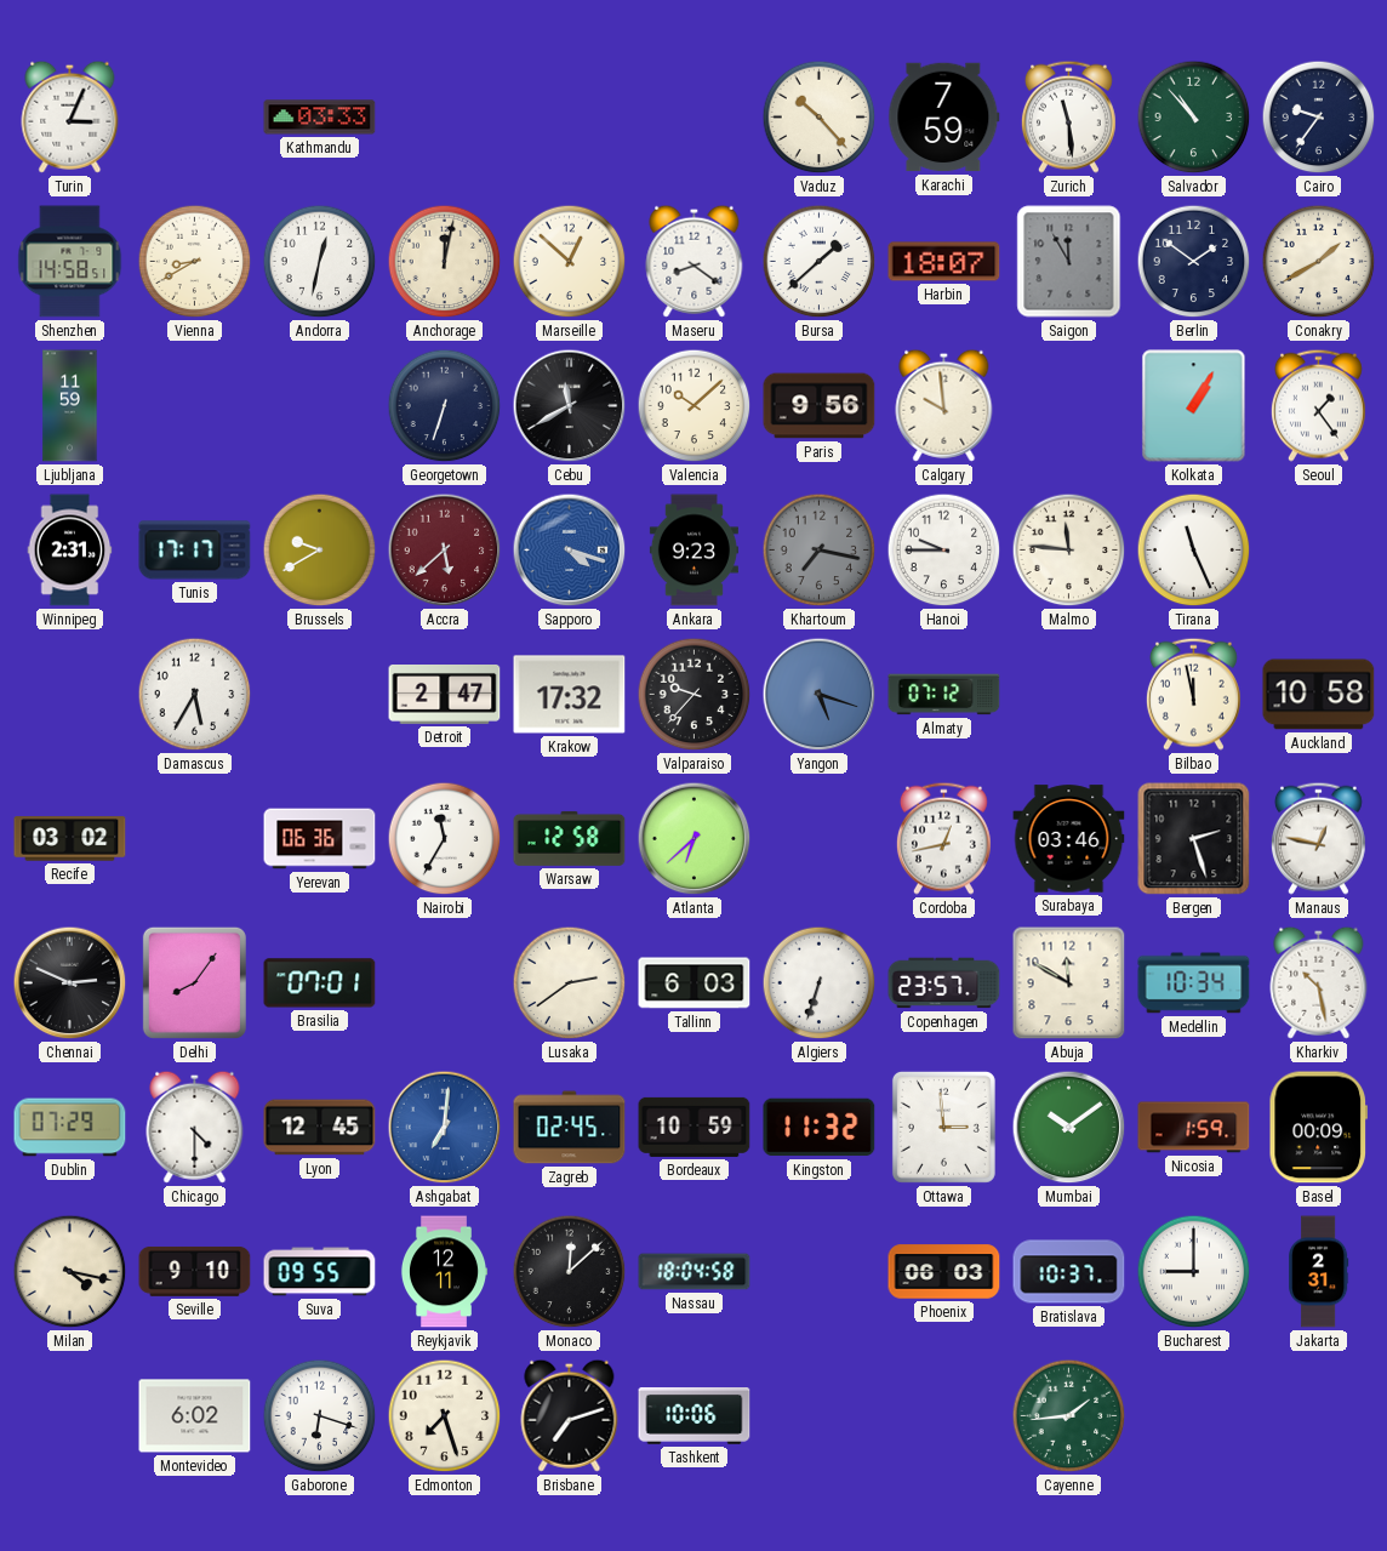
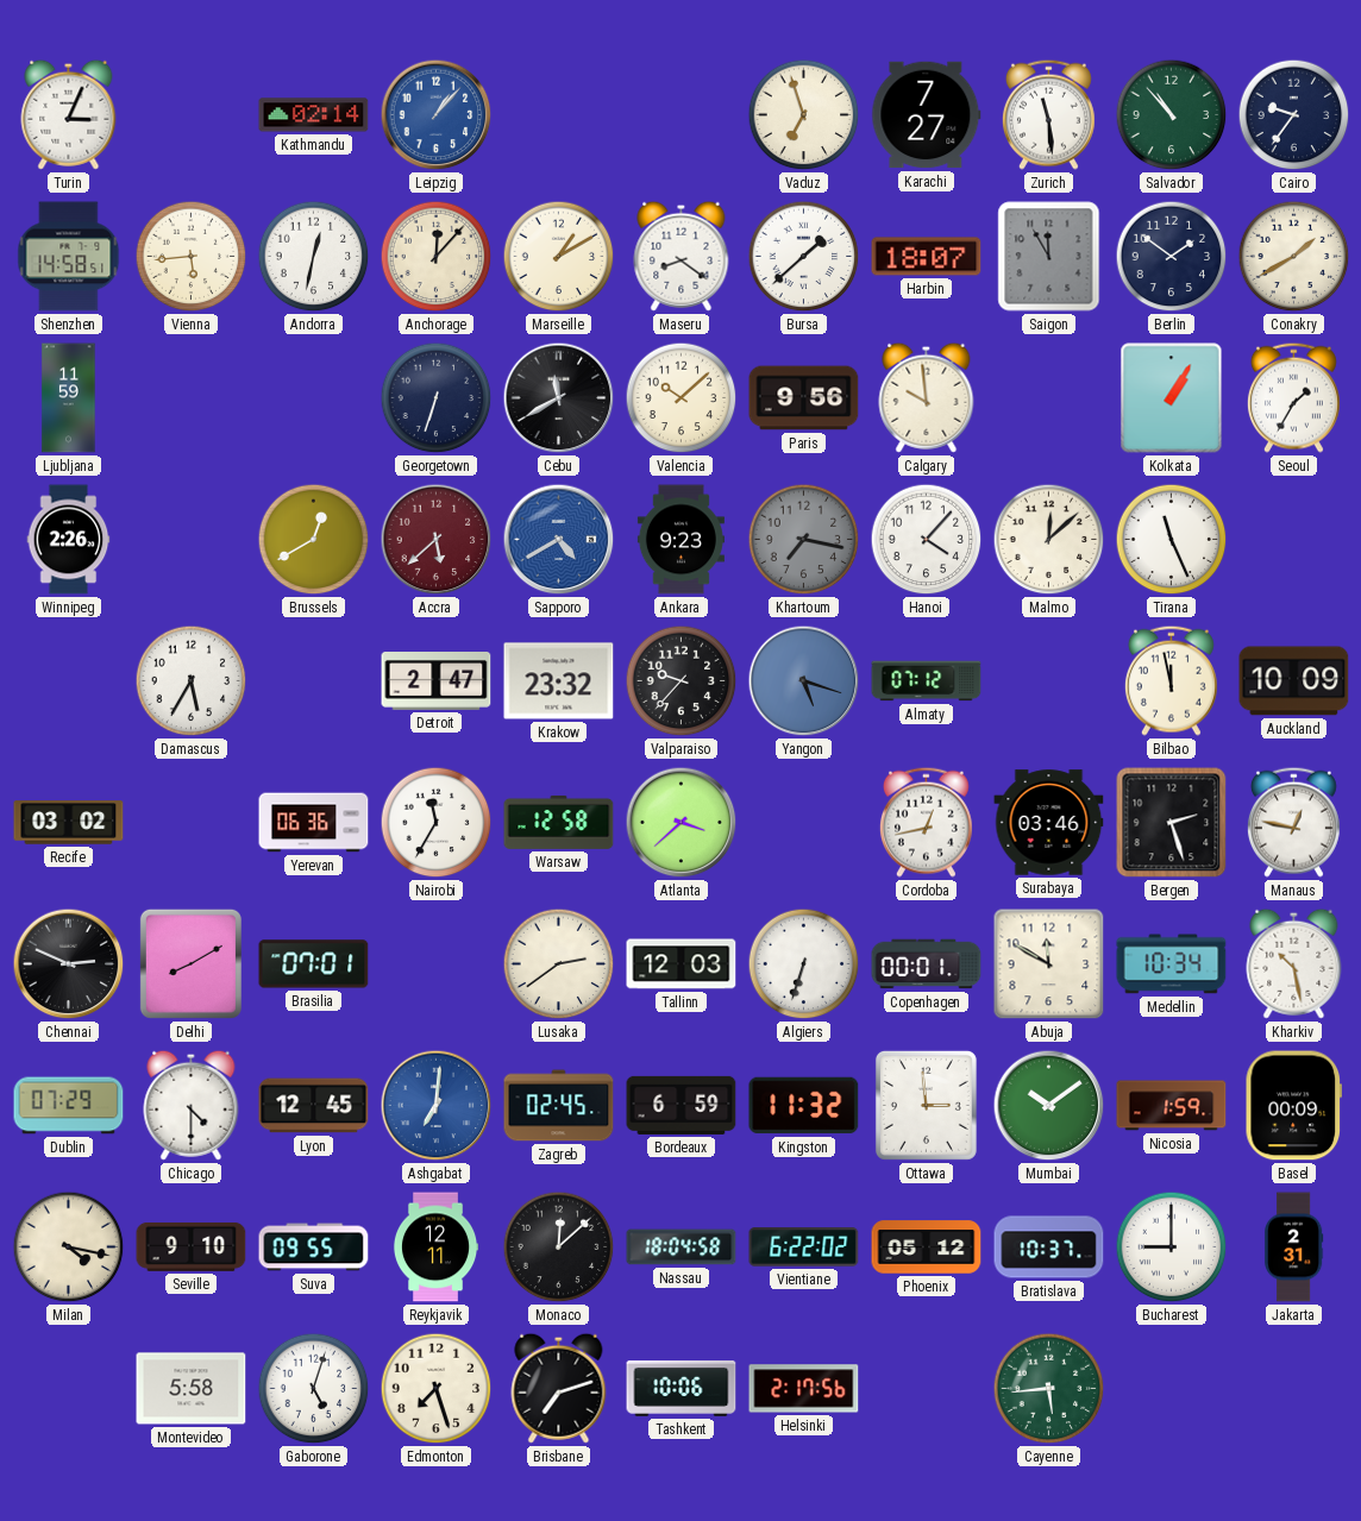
Kathmandu: 03:33 -> 02:14
Leipzig: none -> 1:07
Vaduz: 10:23 -> 6:57
Karachi: 7:59 -> 7:27
Vienna: 8:40 -> 5:44
Anchorage: 12:02 -> 12:07
Marseille: 12:52 -> 1:10
Seoul: 1:24 -> 1:35
Winnipeg: 2:31 -> 2:26
Tunis: 17:17 -> none
Brussels: 9:40 -> 12:40
Sapporo: 4:18 -> 4:40
Hanoi: 9:45 -> 4:07
Malmo: 11:46 -> 12:08
Krakow: 17:32 -> 23:32
Auckland: 10:58 -> 10:09
Atlanta: 6:38 -> 3:38
Delhi: 8:06 -> 8:10
Tallinn: 6:03 -> 12:03
Copenhagen: 23:57 -> 00:01
Bordeaux: 10:59 -> 6:59
Vientiane: none -> 6:22
Phoenix: 06:03 -> 05:12
Montevideo: 6:02 -> 5:58
Gaborone: 6:18 -> 5:03
Helsinki: none -> 2:17
Cayenne: 1:44 -> 5:44
